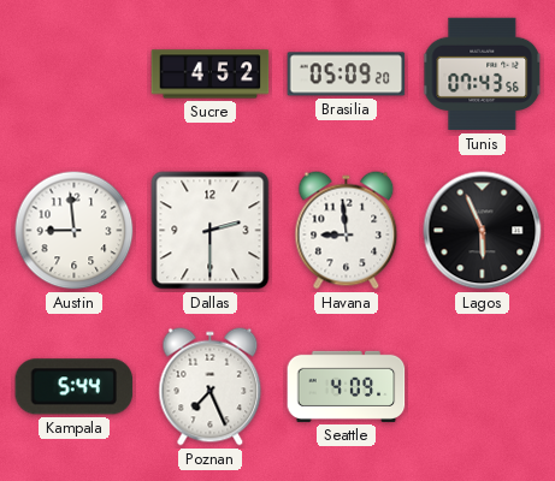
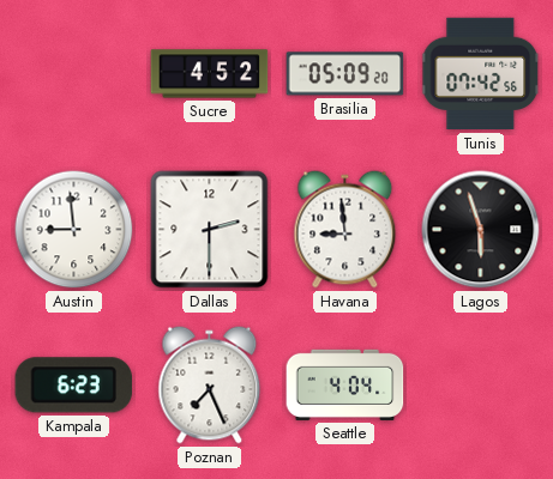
Tunis: 07:43 -> 07:42
Lagos: 5:56 -> 5:57
Kampala: 5:44 -> 6:23
Seattle: 4:09 -> 4:04
